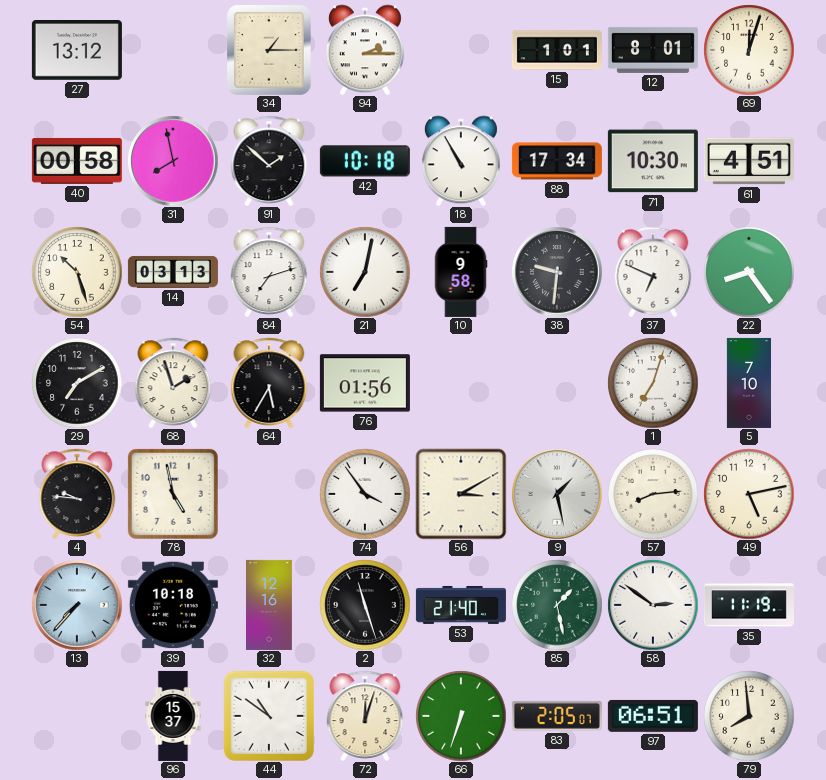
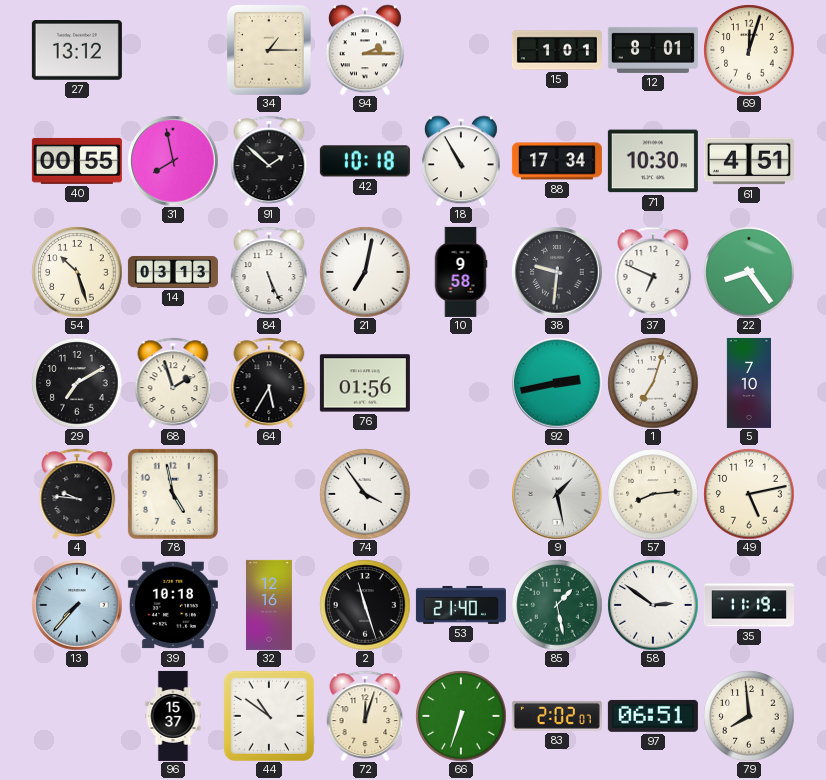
40: 00:58 -> 00:55
84: 7:12 -> 5:26
92: none -> 2:43
56: 3:10 -> none
83: 2:05 -> 2:02
